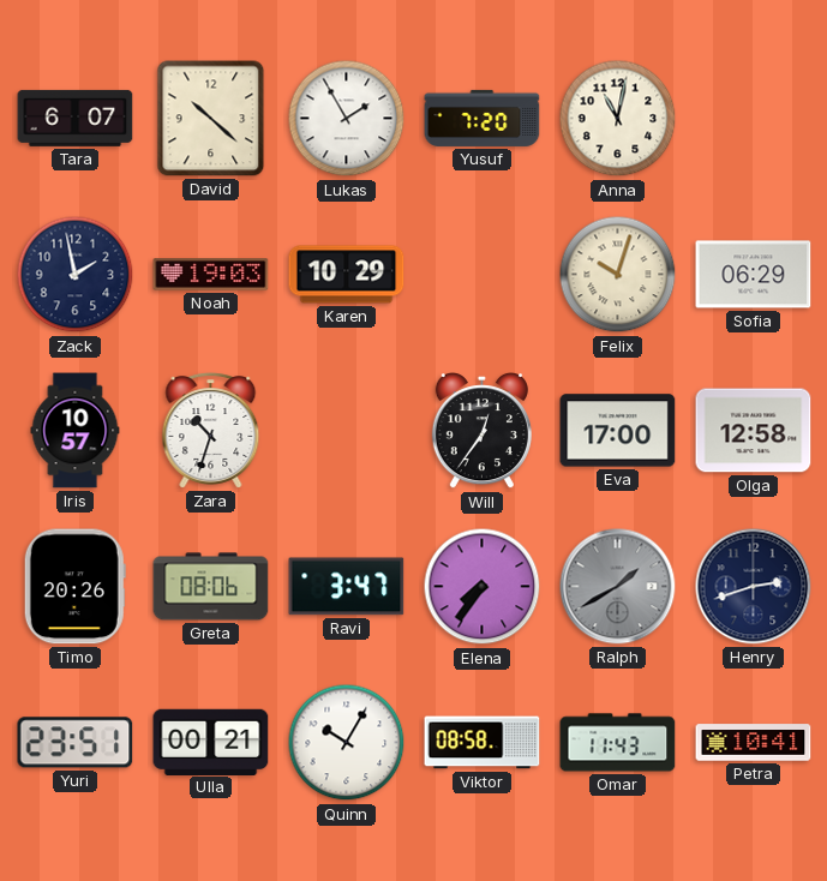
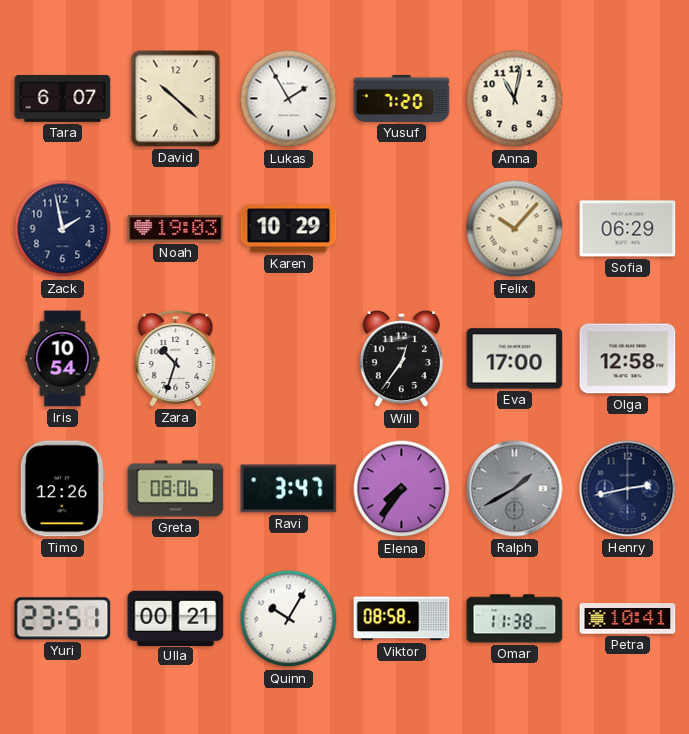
Felix: 10:03 -> 10:07
Iris: 10:57 -> 10:54
Timo: 20:26 -> 12:26
Henry: 2:42 -> 2:43
Omar: 11:43 -> 11:38
